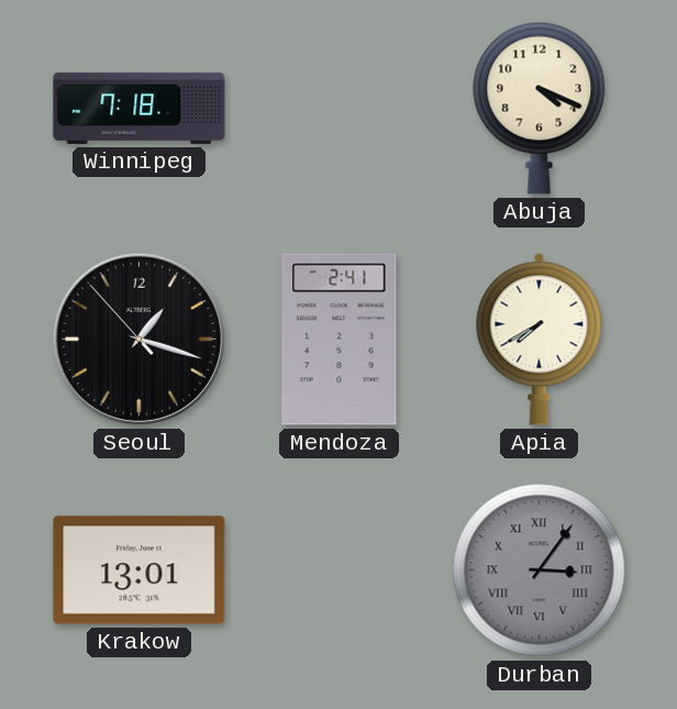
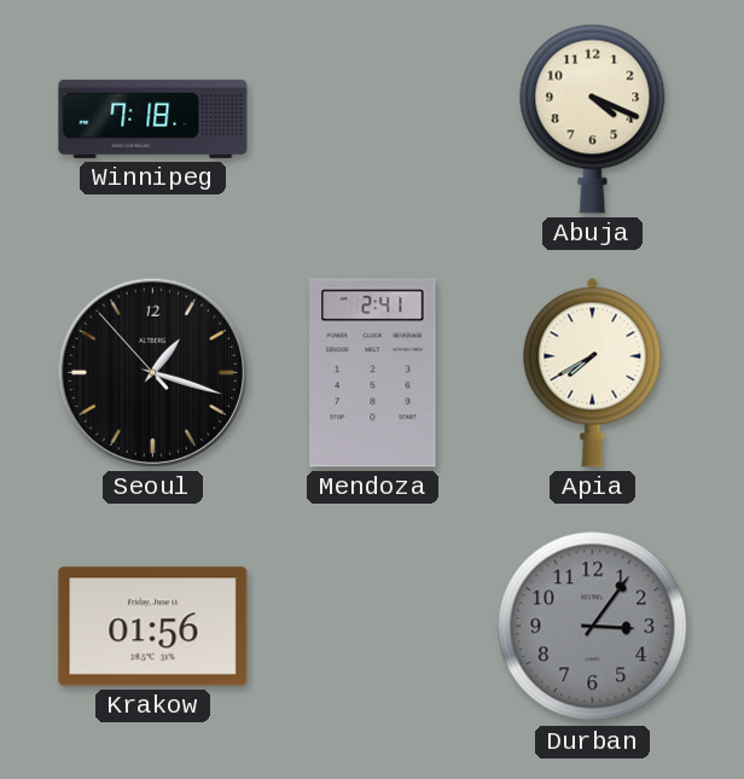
Krakow: 13:01 -> 01:56
Durban numerals: Roman -> Arabic
